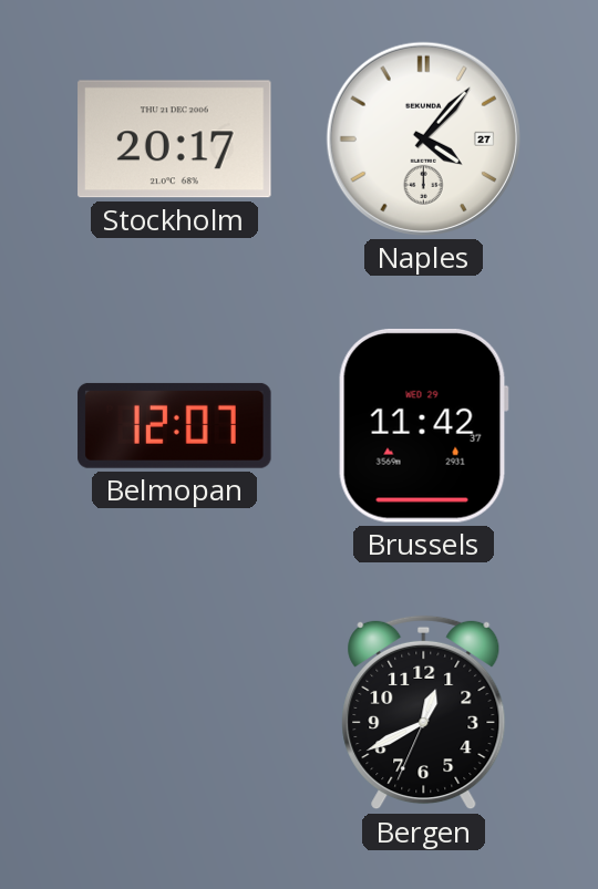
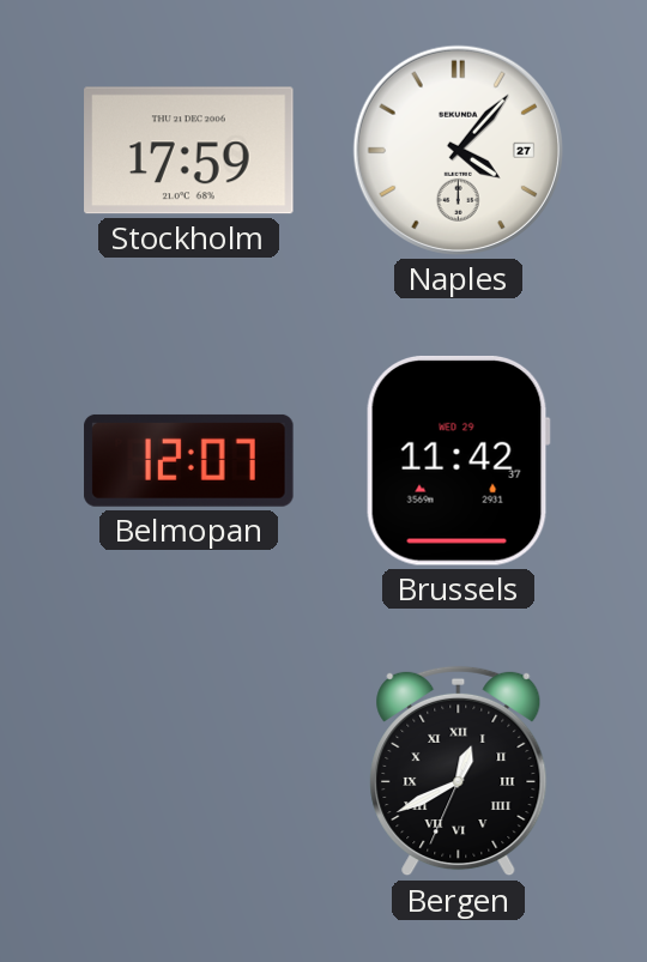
Stockholm: 20:17 -> 17:59
Bergen numerals: Arabic -> Roman
